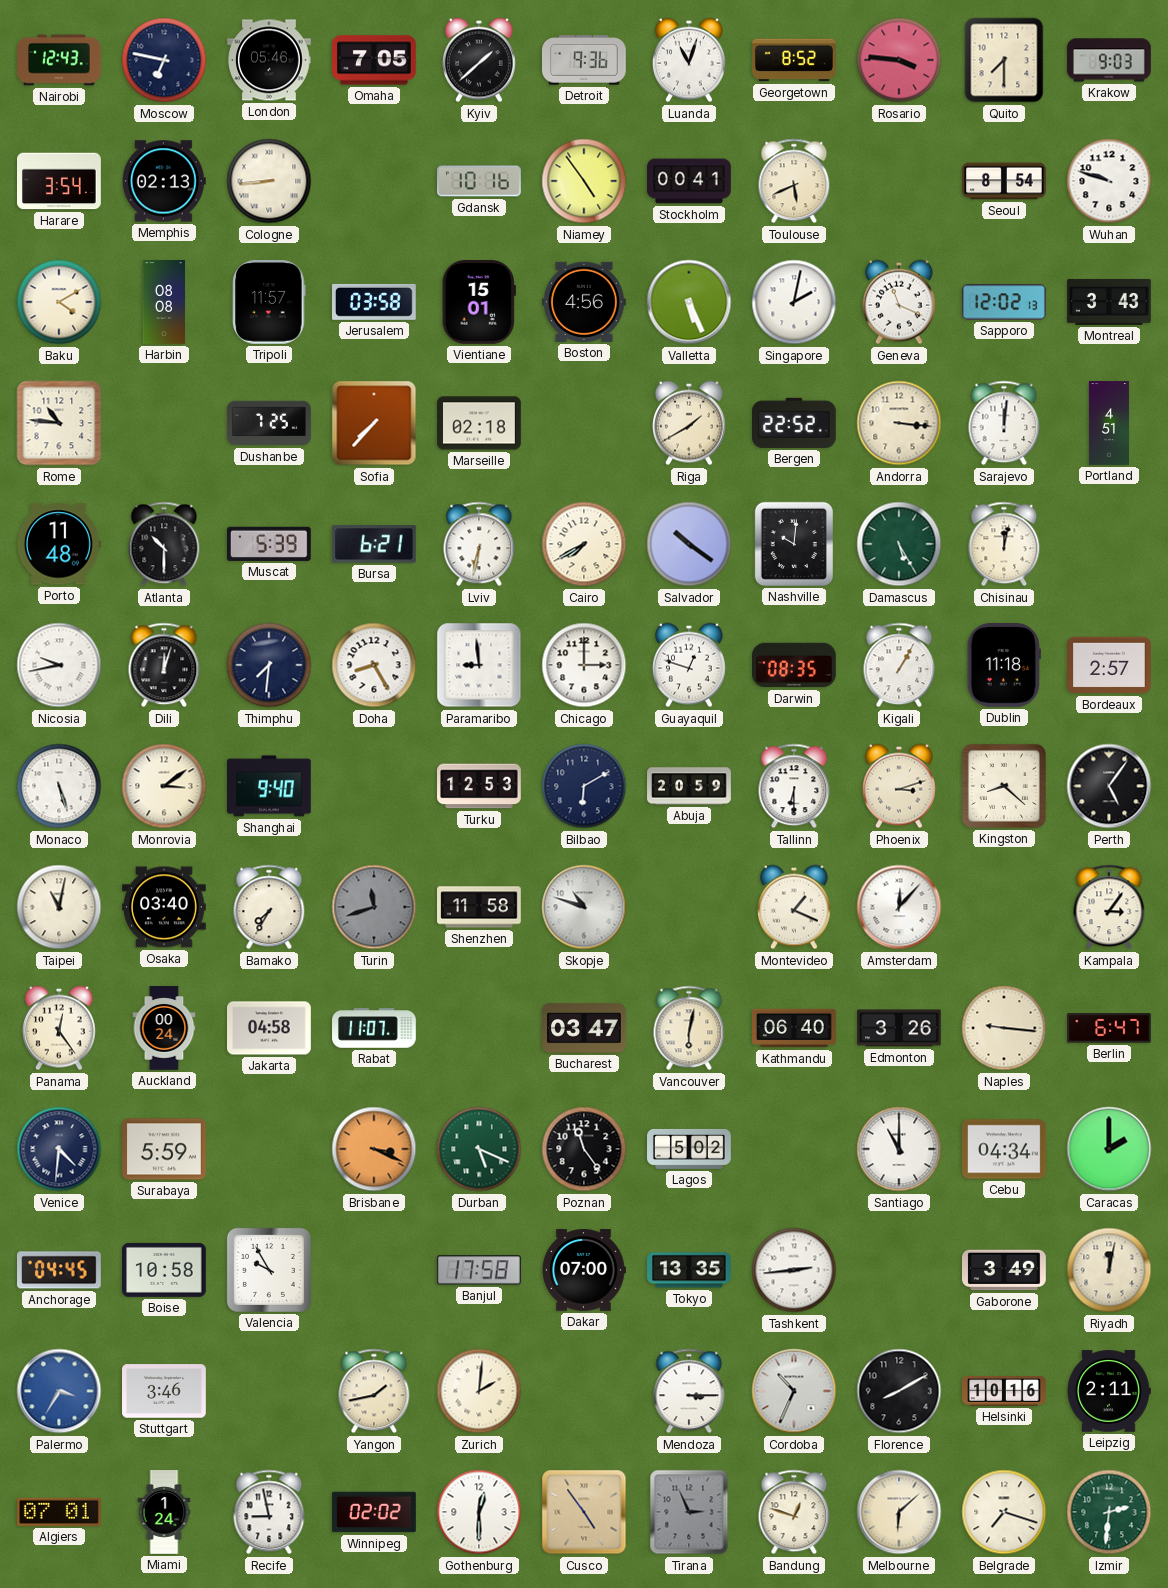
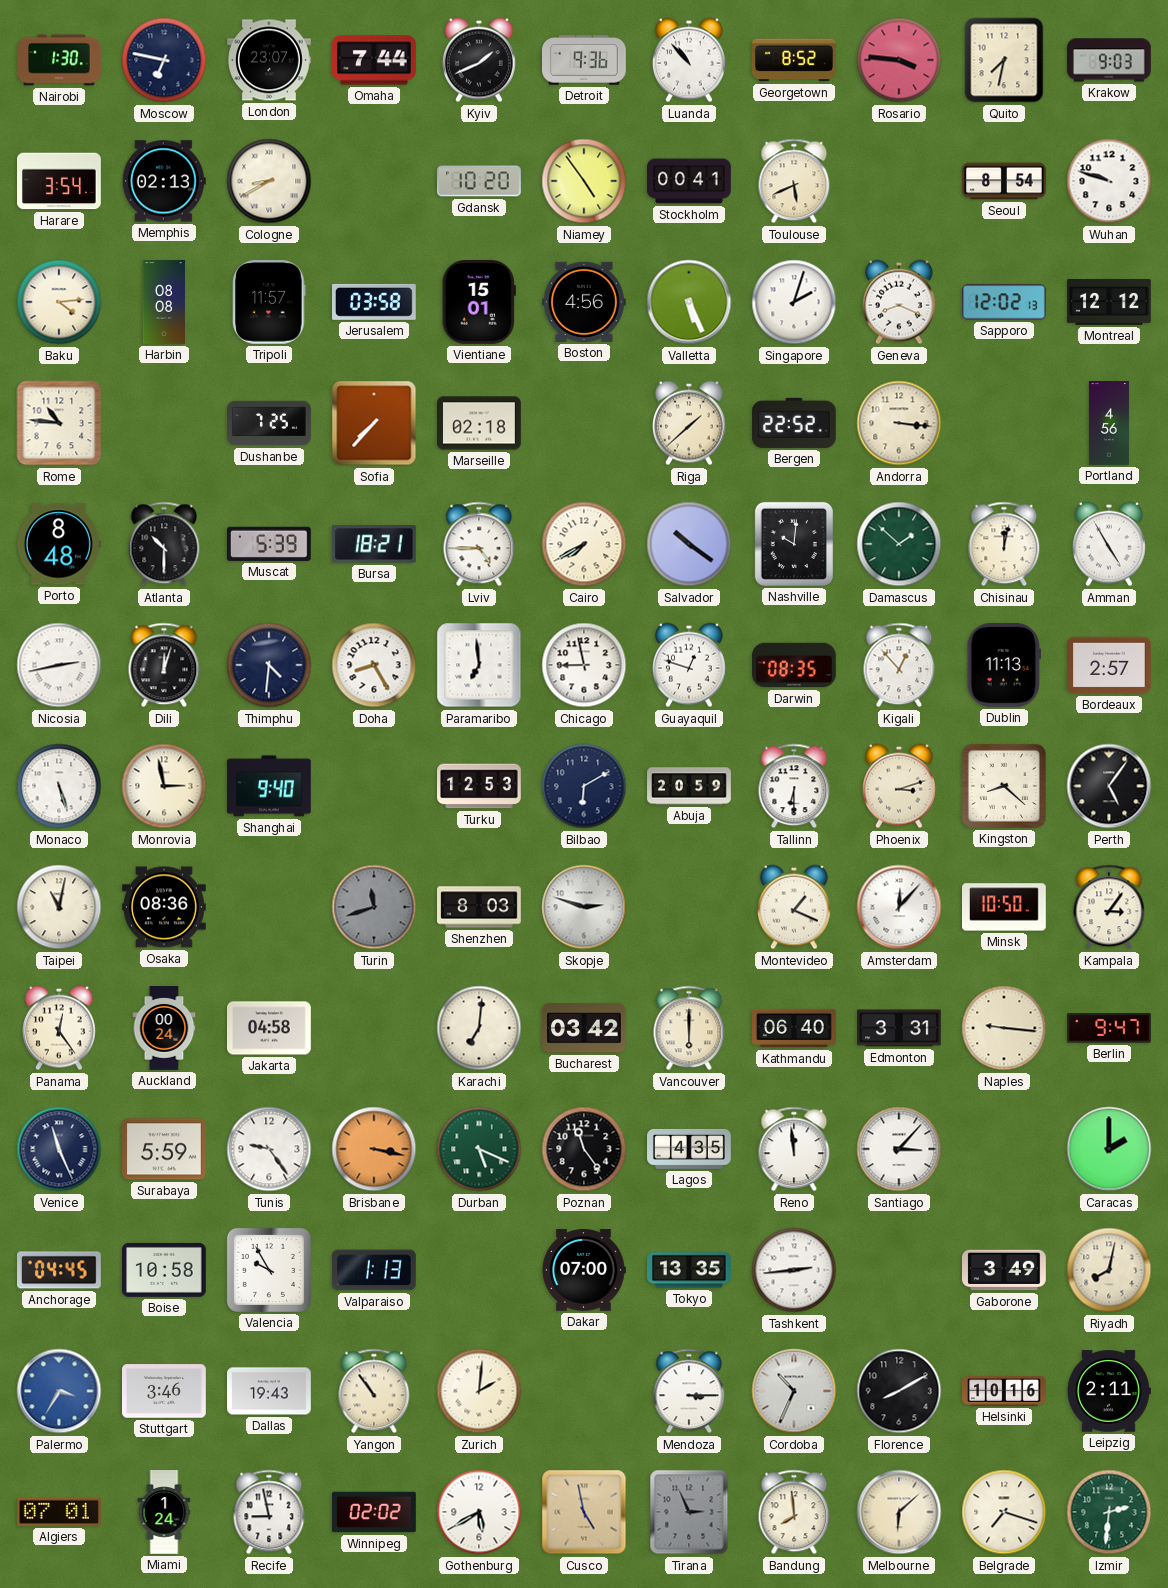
Nairobi: 12:43 -> 1:30
London: 05:46 -> 23:07
Omaha: 7:05 -> 7:44
Kyiv: 1:38 -> 1:41
Luanda: 11:03 -> 10:53
Quito: 7:30 -> 7:32
Cologne: 8:44 -> 8:40
Gdansk: 10:16 -> 10:20
Baku: 4:10 -> 4:14
Singapore: 2:02 -> 2:03
Geneva: 11:19 -> 8:19
Montreal: 3:43 -> 12:12
Riga: 1:40 -> 1:38
Sarajevo: 12:01 -> none
Portland: 4:51 -> 4:56
Porto: 11:48 -> 8:48
Bursa: 6:21 -> 18:21
Lviv: 6:32 -> 4:45
Damascus: 5:25 -> 1:52
Amman: none -> 4:55
Nicosia: 9:43 -> 2:43
Thimphu: 7:31 -> 4:31
Paramaribo: 8:59 -> 6:59
Chicago: 3:00 -> 8:58
Kigali: 1:05 -> 12:53
Dublin: 11:18 -> 11:13
Monrovia: 3:09 -> 2:58
Osaka: 03:40 -> 08:36
Bamako: 7:35 -> none
Shenzhen: 11:58 -> 8:03
Skopje: 10:48 -> 2:48
Minsk: none -> 10:50
Rabat: 11:07 -> none
Karachi: none -> 7:01
Bucharest: 03:47 -> 03:42
Vancouver: 6:02 -> 6:00
Edmonton: 3:26 -> 3:31
Berlin: 6:47 -> 9:47
Venice: 4:31 -> 11:26
Tunis: none -> 9:24
Brisbane: 3:19 -> 3:17
Lagos: 5:02 -> 4:35
Reno: none -> 11:59
Santiago: 11:00 -> 3:07
Cebu: 04:34 -> none
Valparaiso: none -> 1:13
Banjul: 17:58 -> none
Riyadh: 12:02 -> 8:02
Dallas: none -> 19:43
Yangon: 1:43 -> 10:54
Gothenburg: 12:30 -> 5:40
Cusco: 4:54 -> 4:58
Bandung: 12:48 -> 7:59
